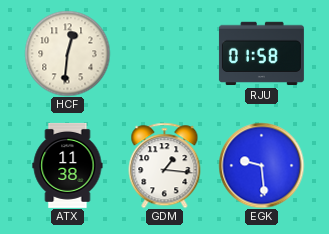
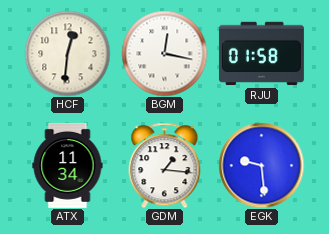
BGM: none -> 12:17
ATX: 11:38 -> 11:34
